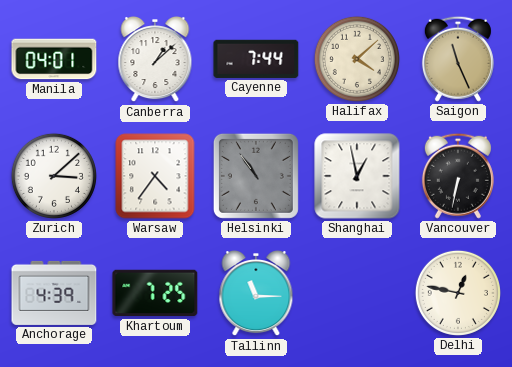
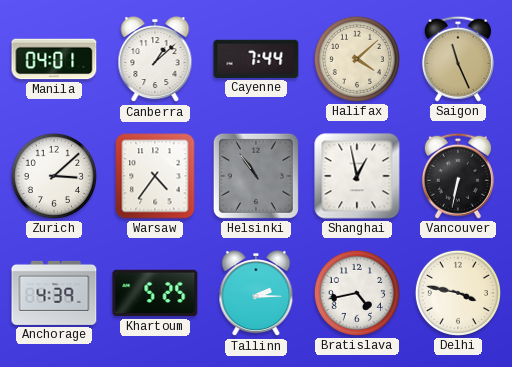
Khartoum: 7:25 -> 5:25
Tallinn: 11:15 -> 2:15
Bratislava: none -> 4:43
Delhi: 12:47 -> 3:47
